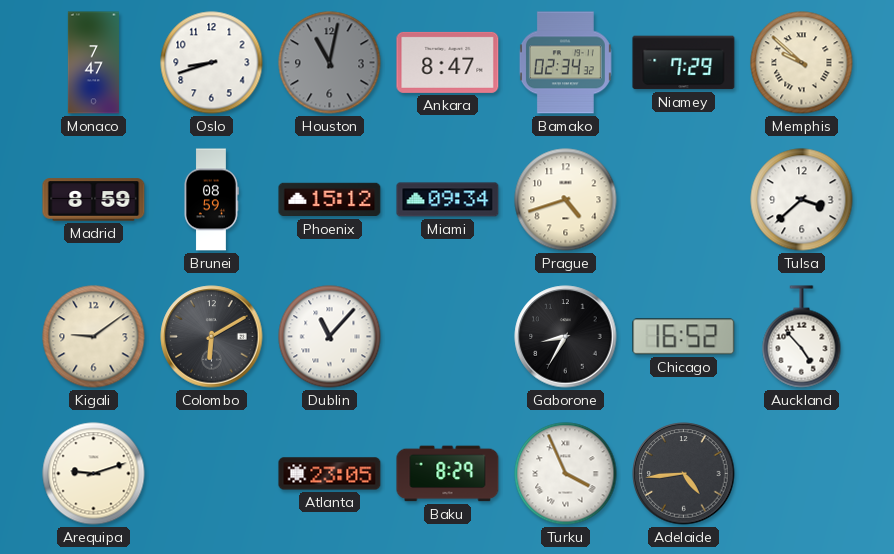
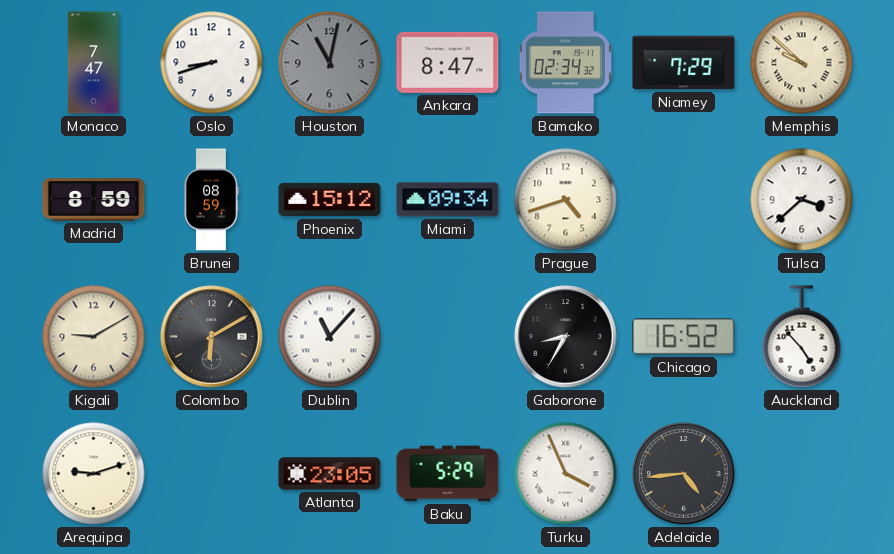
Kigali: 9:09 -> 9:10
Baku: 8:29 -> 5:29
